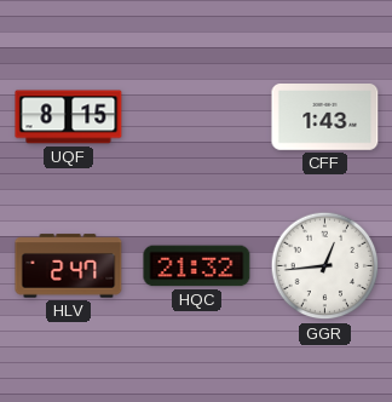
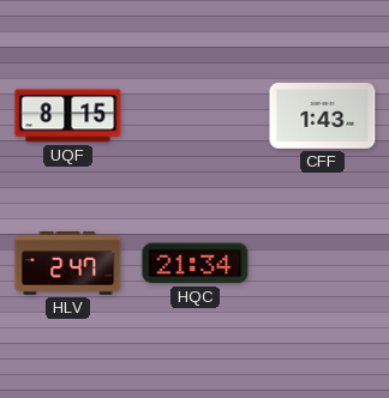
HQC: 21:32 -> 21:34
GGR: 12:44 -> none
